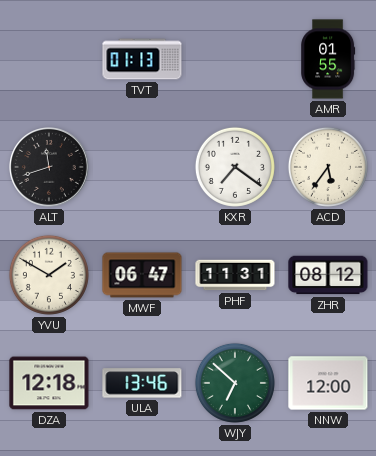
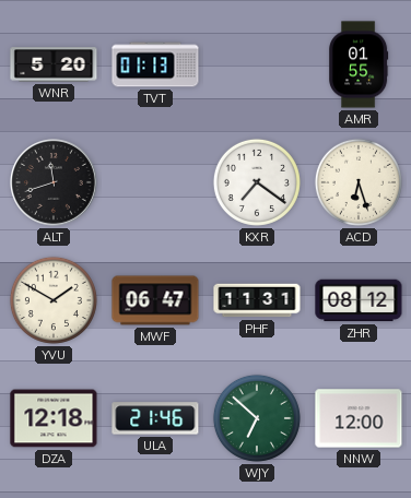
WNR: none -> 5:20
ACD: 5:36 -> 6:27
ULA: 13:46 -> 21:46
